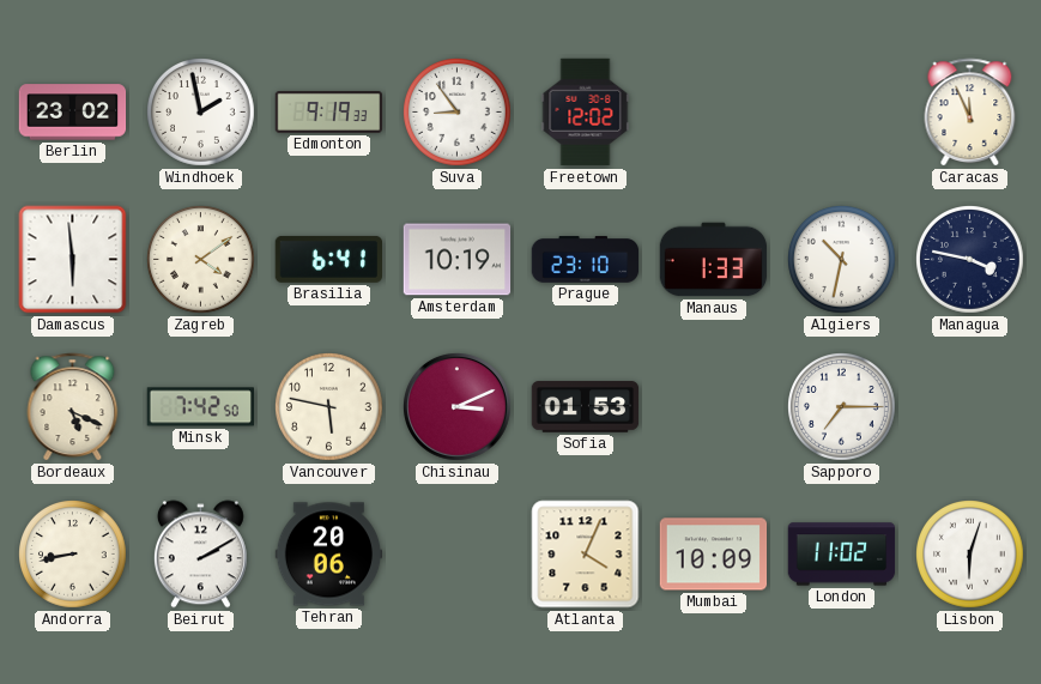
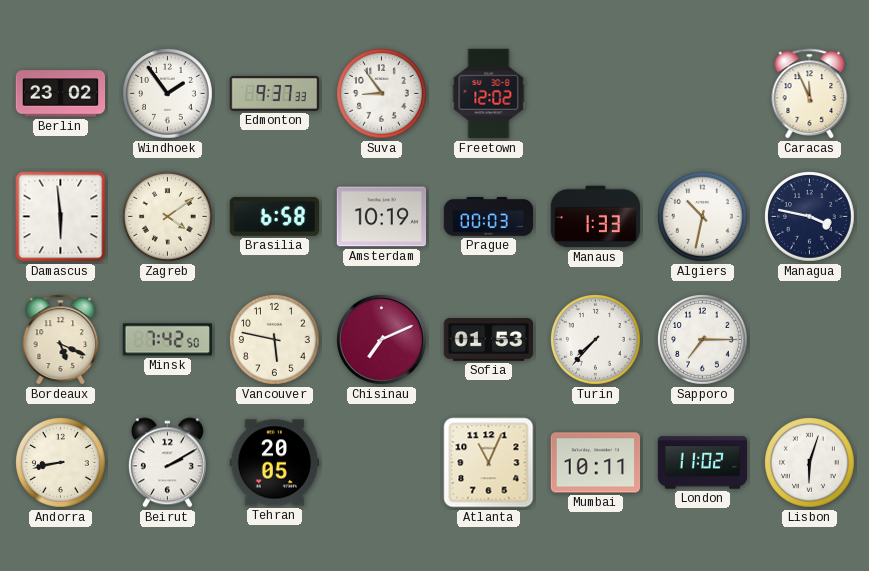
Windhoek: 1:58 -> 1:54
Edmonton: 9:19 -> 9:37
Brasilia: 6:41 -> 6:58
Prague: 23:10 -> 00:03
Chisinau: 3:11 -> 7:11
Turin: none -> 7:37
Tehran: 20:06 -> 20:05
Atlanta: 4:04 -> 11:04
Mumbai: 10:09 -> 10:11
